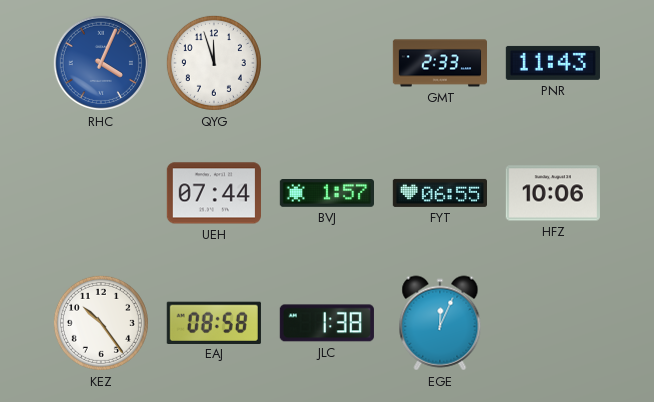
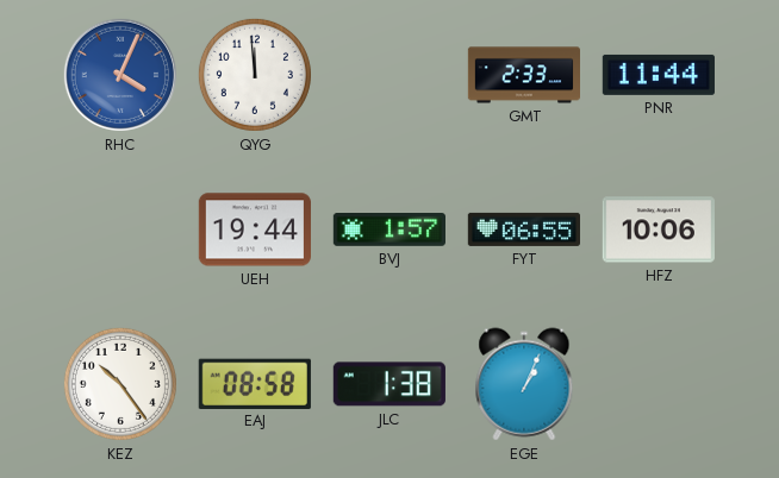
QYG: 11:57 -> 11:59
PNR: 11:43 -> 11:44
UEH: 07:44 -> 19:44
EGE: 12:04 -> 1:04
